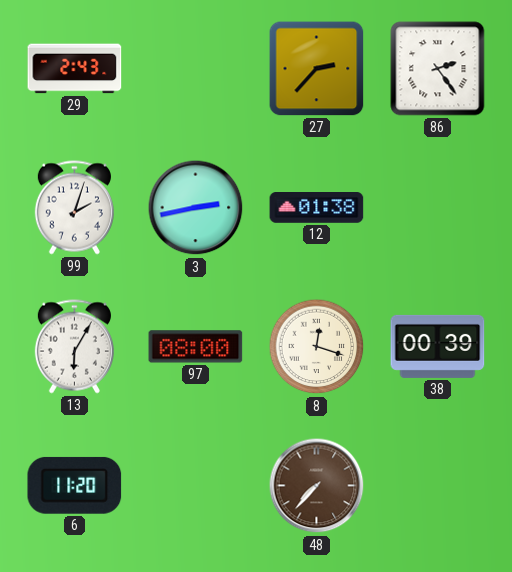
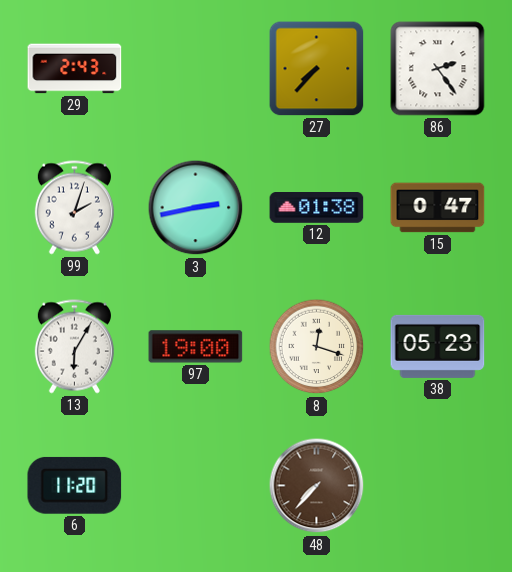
27: 2:37 -> 7:37
15: none -> 0:47
97: 08:00 -> 19:00
38: 00:39 -> 05:23
